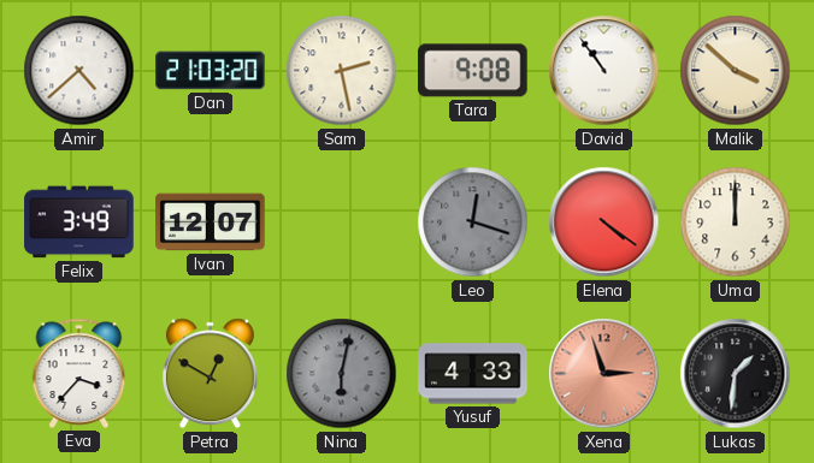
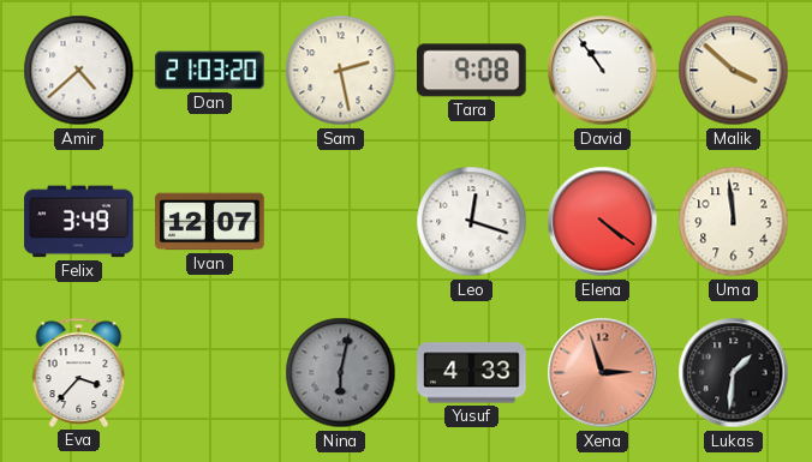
Leo dial: grey -> white
Uma: 12:00 -> 11:59
Petra: 12:50 -> none
